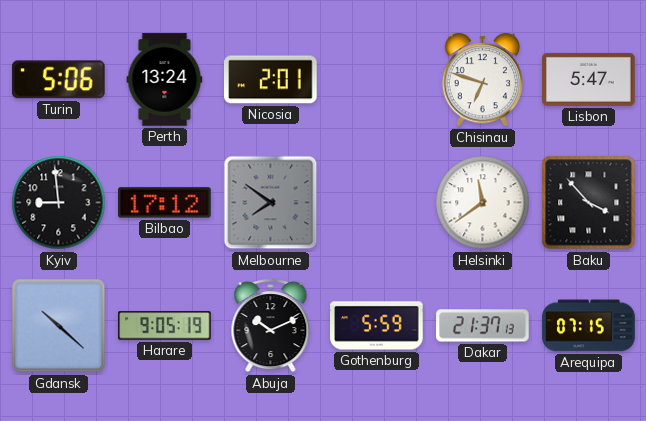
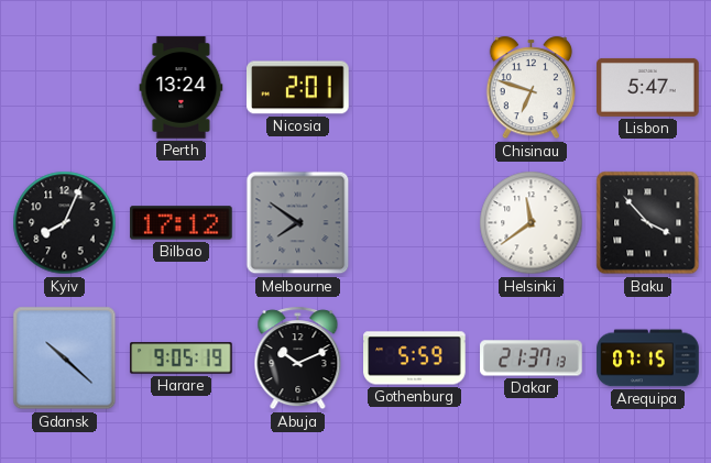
Turin: 5:06 -> none
Kyiv: 8:59 -> 8:04
